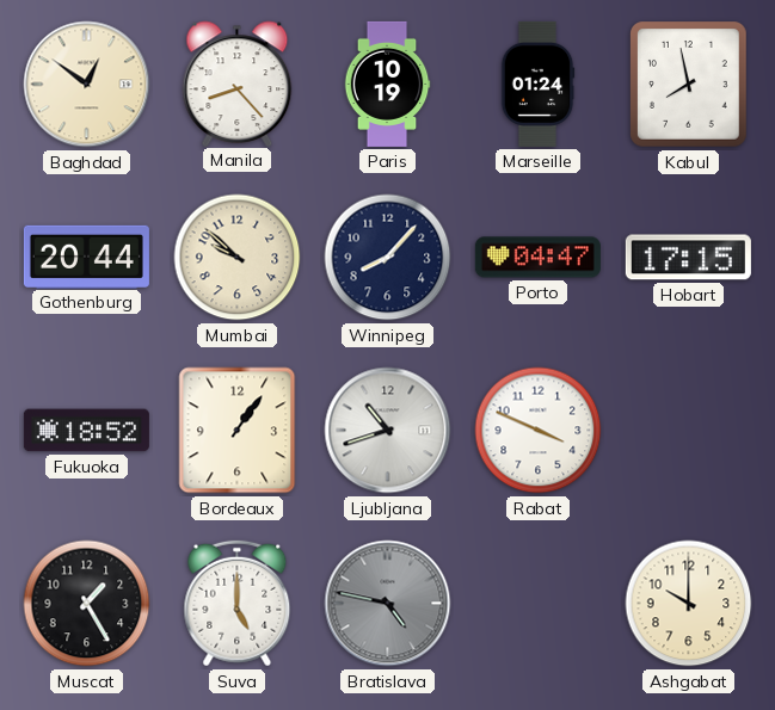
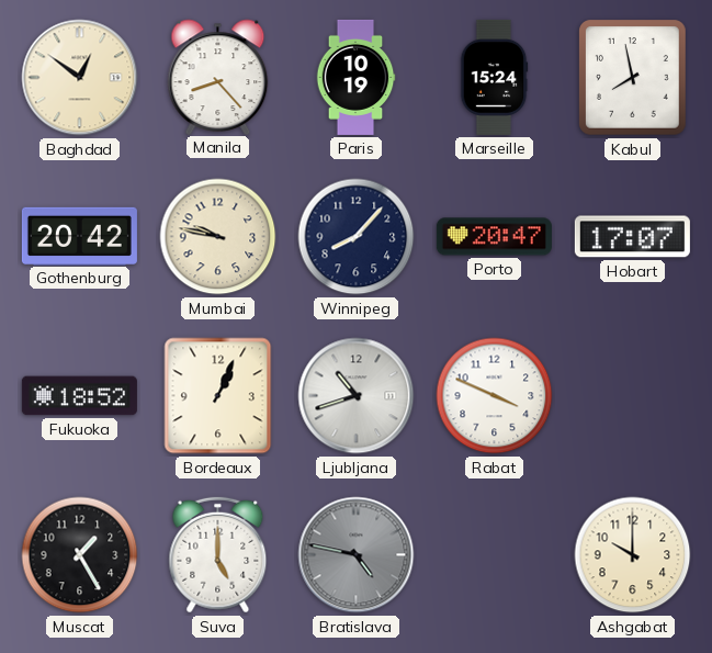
Marseille: 01:24 -> 15:24
Gothenburg: 20:44 -> 20:42
Mumbai: 9:52 -> 9:47
Porto: 04:47 -> 20:47
Hobart: 17:15 -> 17:07
Bordeaux: 1:06 -> 1:04
